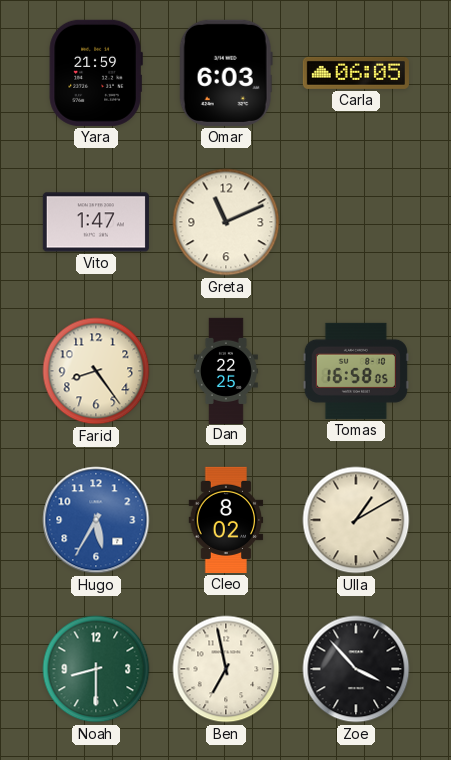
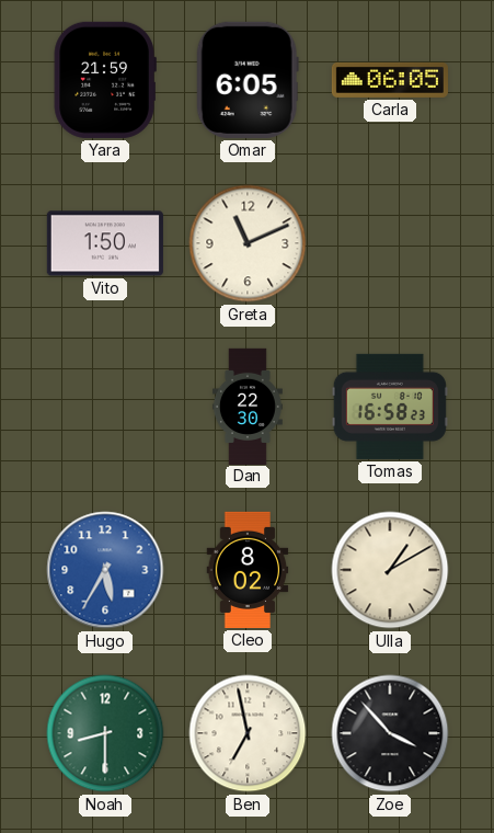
Omar: 6:03 -> 6:05
Vito: 1:47 -> 1:50
Farid: 8:24 -> none
Dan: 22:25 -> 22:30
Tomas: 16:58:05 -> 16:58:23
